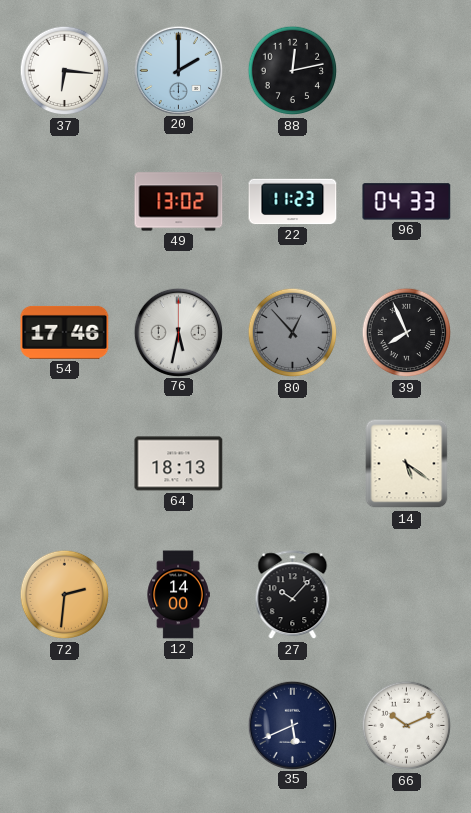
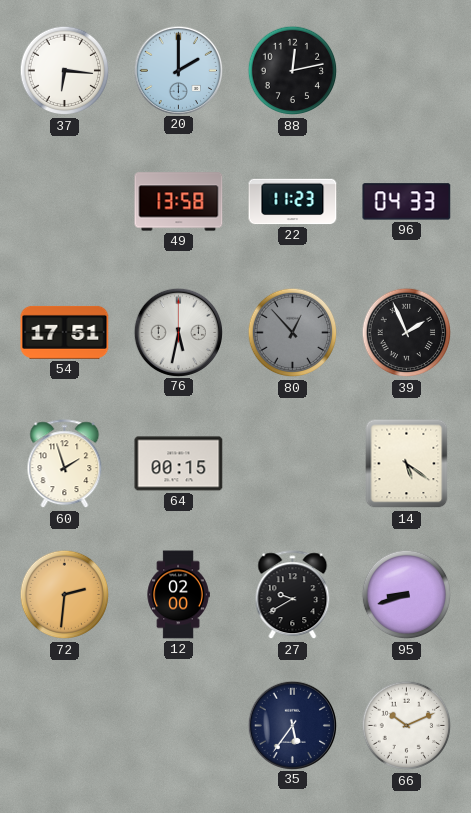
49: 13:02 -> 13:58
54: 17:46 -> 17:51
39: 7:56 -> 1:56
60: none -> 1:57
64: 18:13 -> 00:15
12: 14:00 -> 02:00
27: 10:07 -> 9:40
95: none -> 8:42
35: 5:41 -> 5:36
